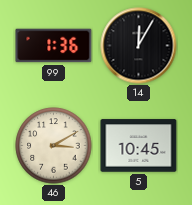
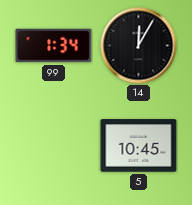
99: 1:36 -> 1:34
46: 3:10 -> none
